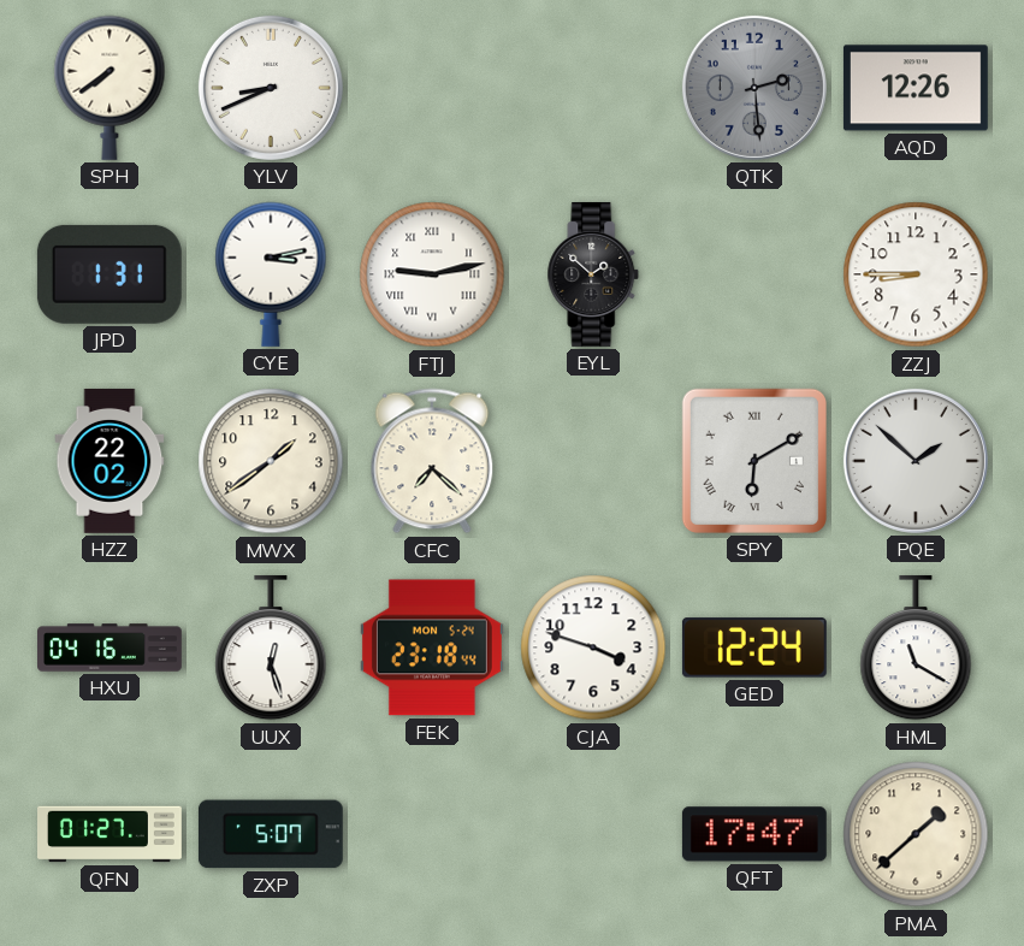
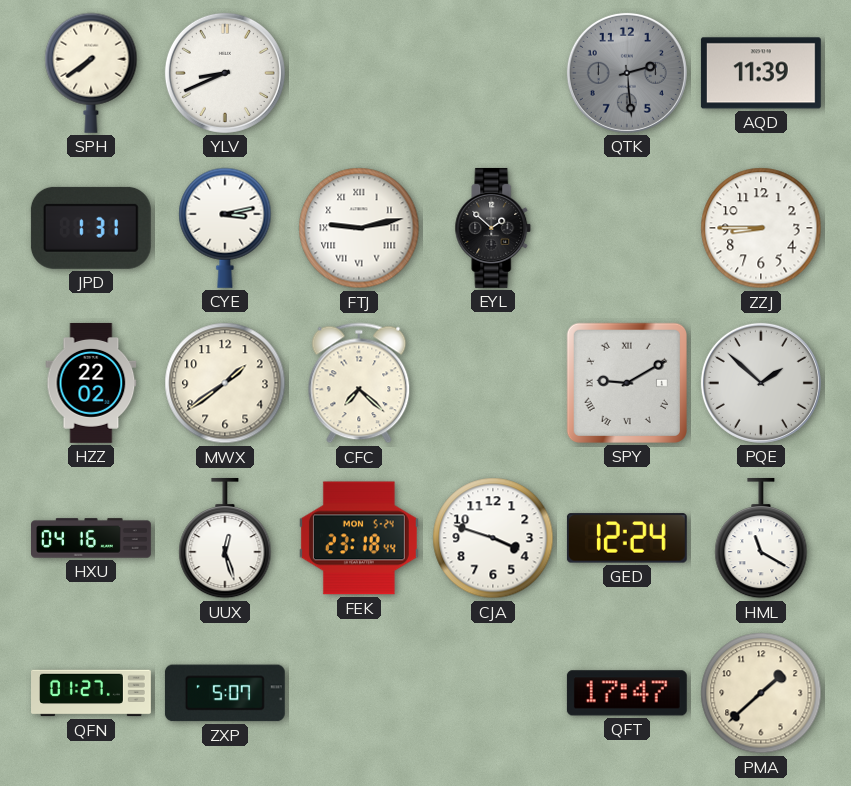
AQD: 12:26 -> 11:39
SPY: 6:10 -> 9:10
